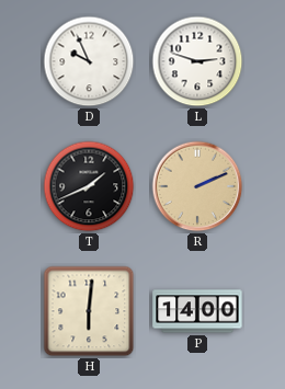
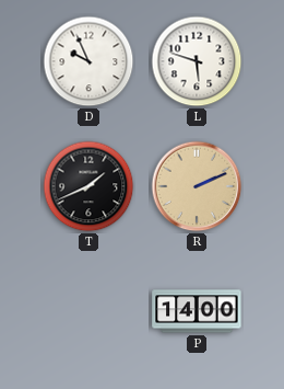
L: 2:48 -> 5:48
H: 6:01 -> none
